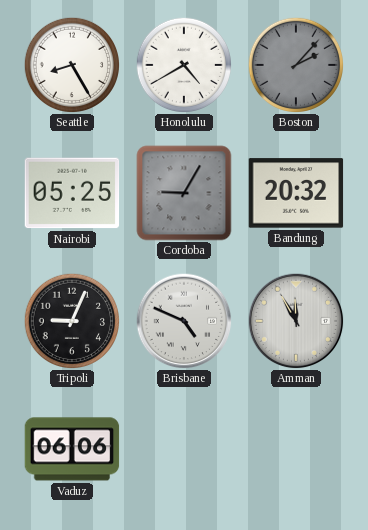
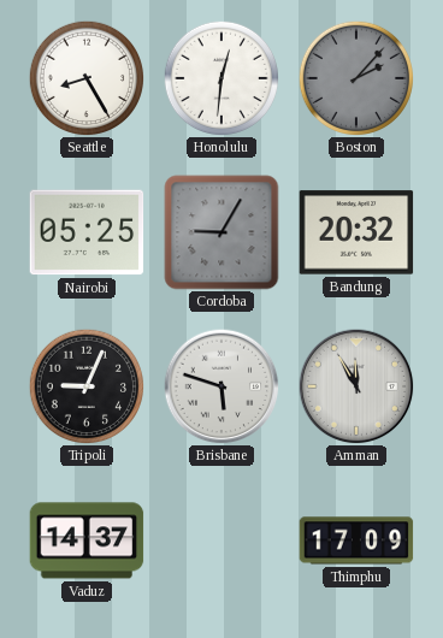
Honolulu: 4:40 -> 12:31
Brisbane: 4:49 -> 5:48
Vaduz: 06:06 -> 14:37
Thimphu: none -> 17:09
